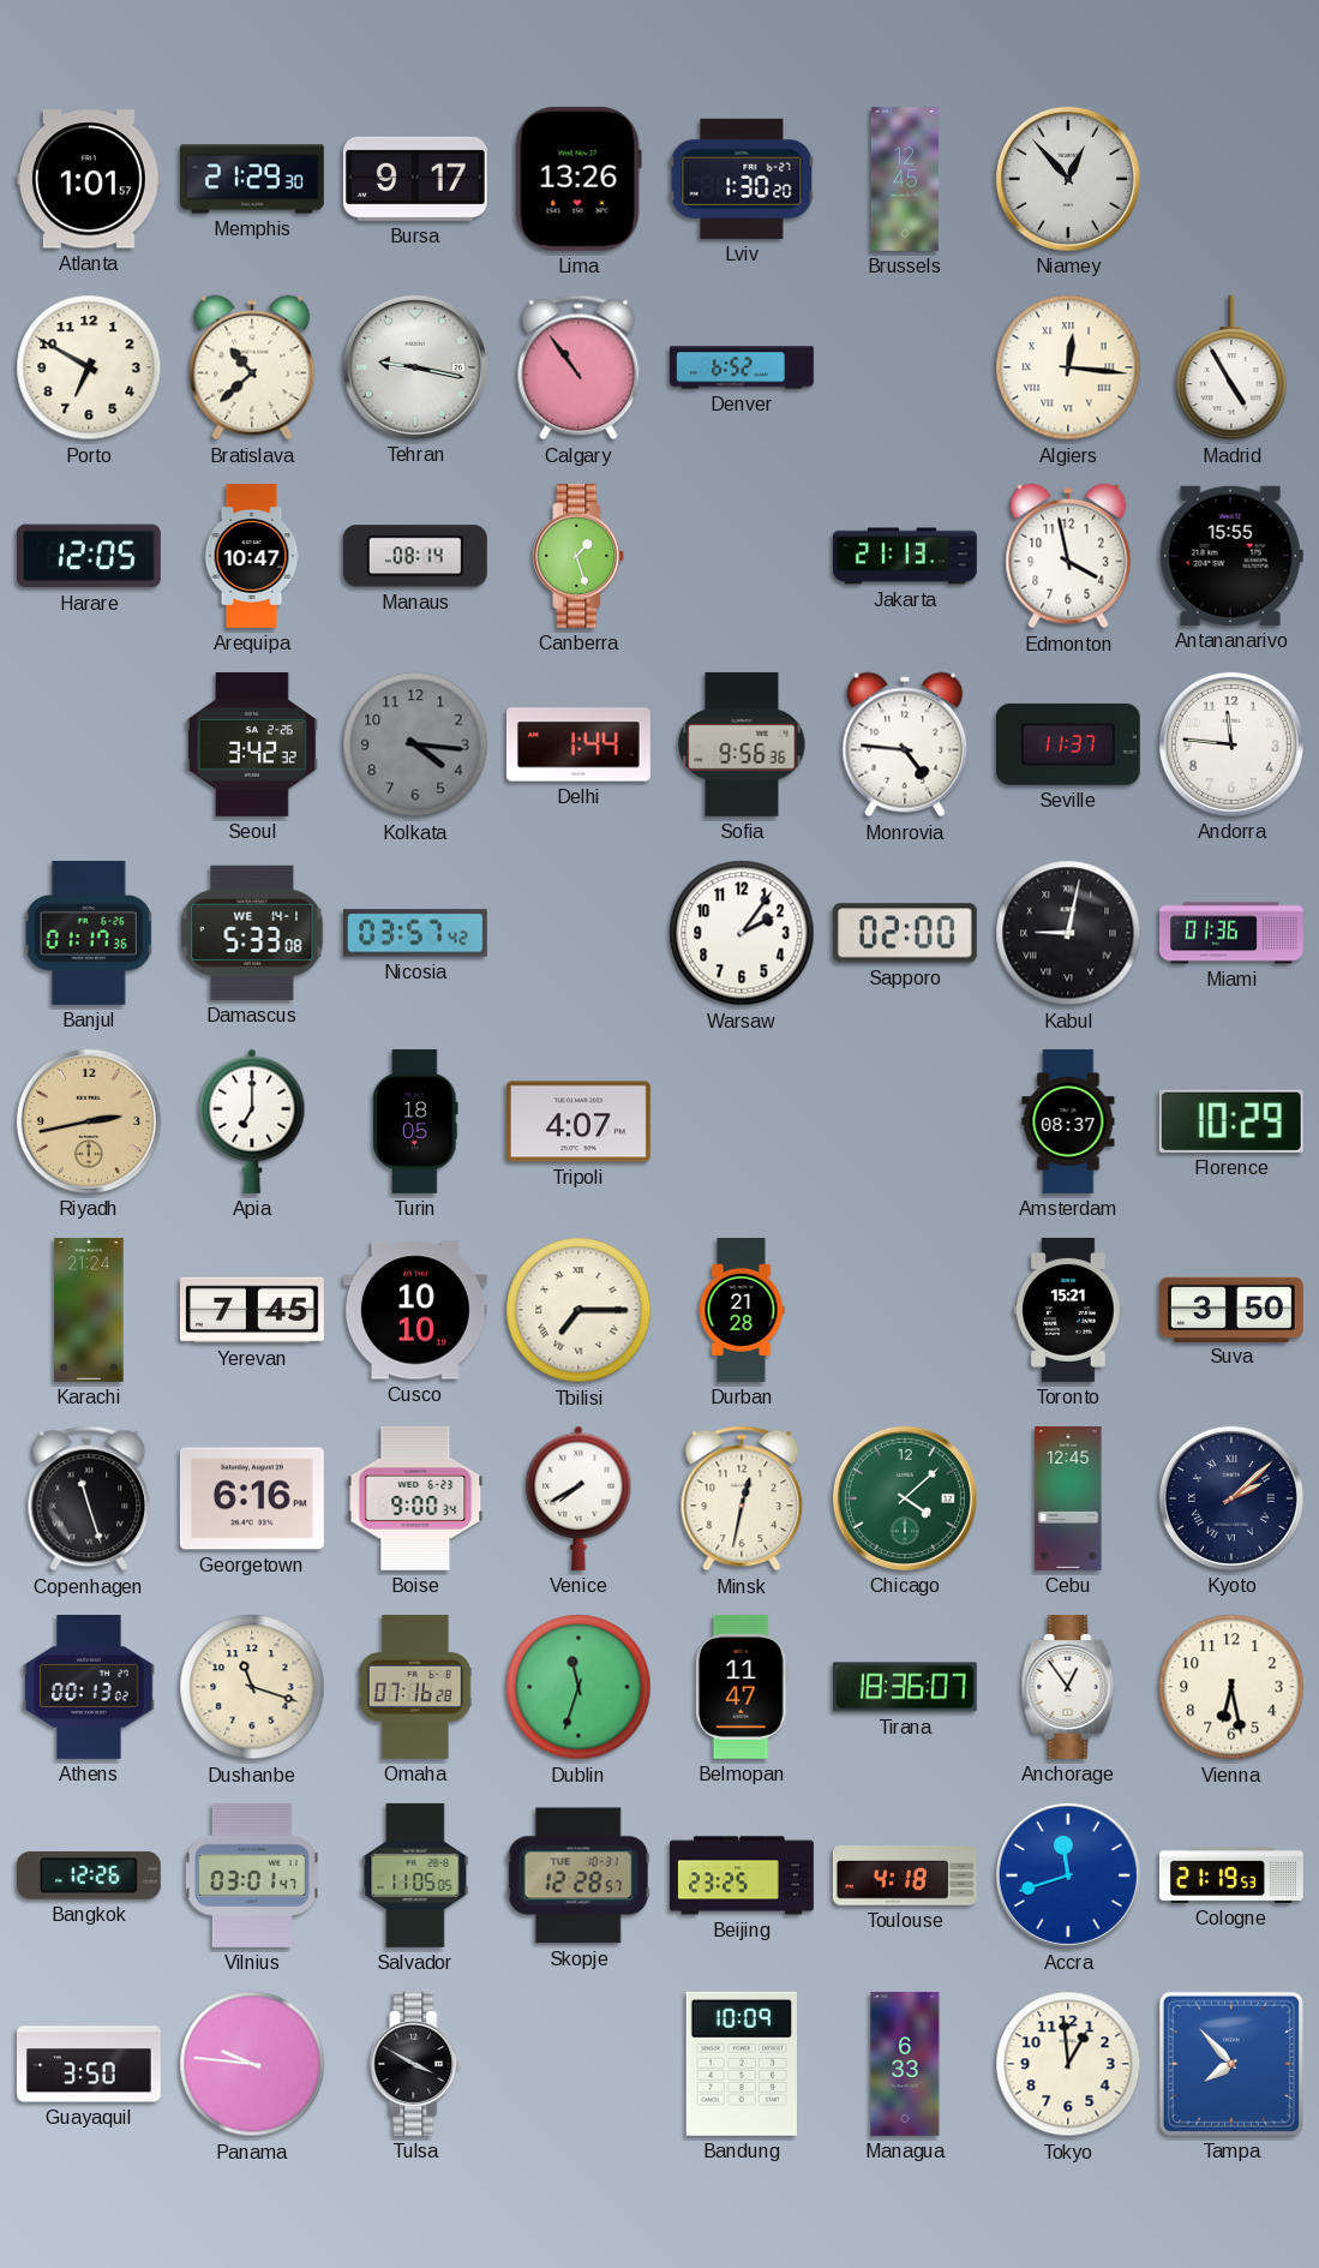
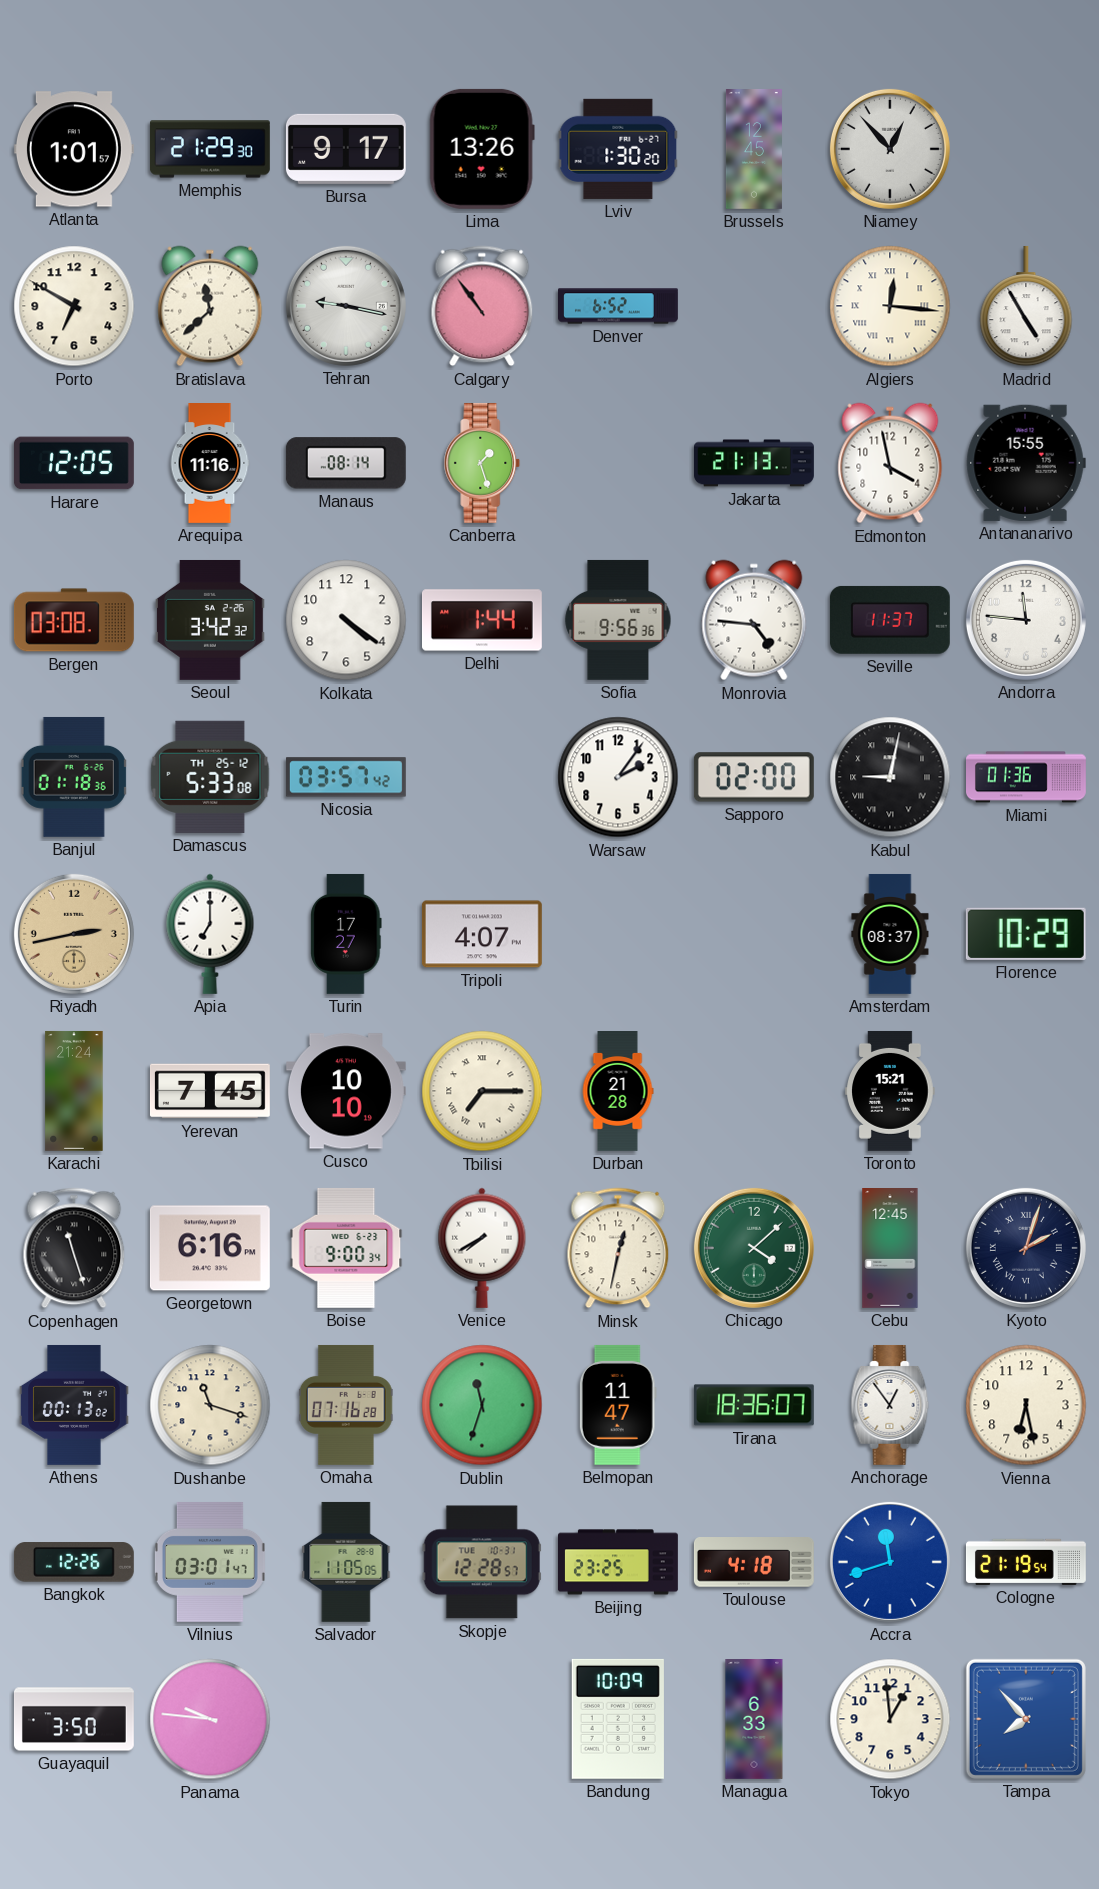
Bratislava: 10:38 -> 11:38
Arequipa: 10:47 -> 11:16
Bergen: none -> 03:08
Kolkata: 4:16 -> 4:21
Kolkata dial: grey -> white
Banjul: 01:17 -> 01:18
Damascus date: WE 14-1 -> TH 25-12
Turin: 18:05 -> 17:27
Suva: 3:50 -> none
Kyoto: 2:08 -> 2:03
Cologne: 21:19:53 -> 21:19:54
Tulsa: 3:50 -> none
